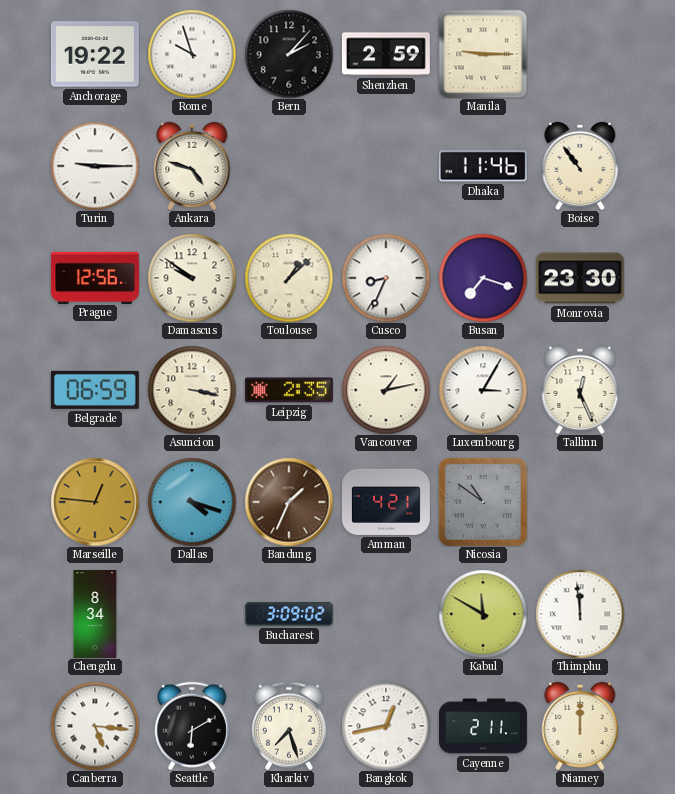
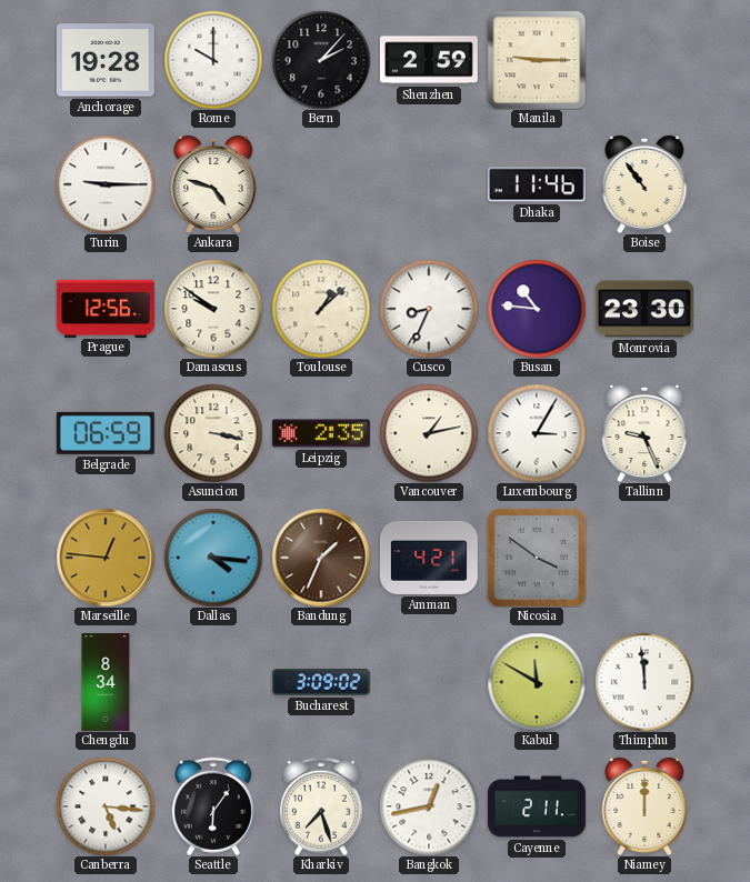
Anchorage: 19:22 -> 19:28
Rome: 9:57 -> 10:00
Busan: 7:18 -> 10:46
Tallinn: 12:26 -> 9:26
Dallas: 4:18 -> 4:16
Nicosia: 10:51 -> 3:51
Seattle: 6:10 -> 6:06
